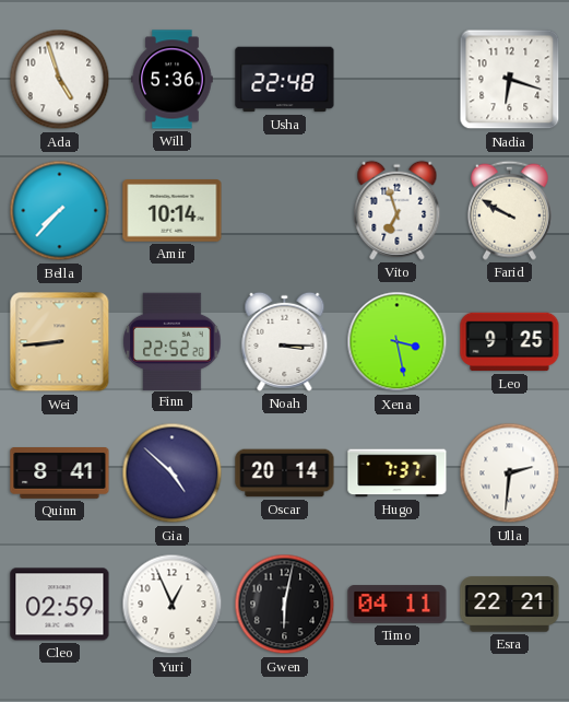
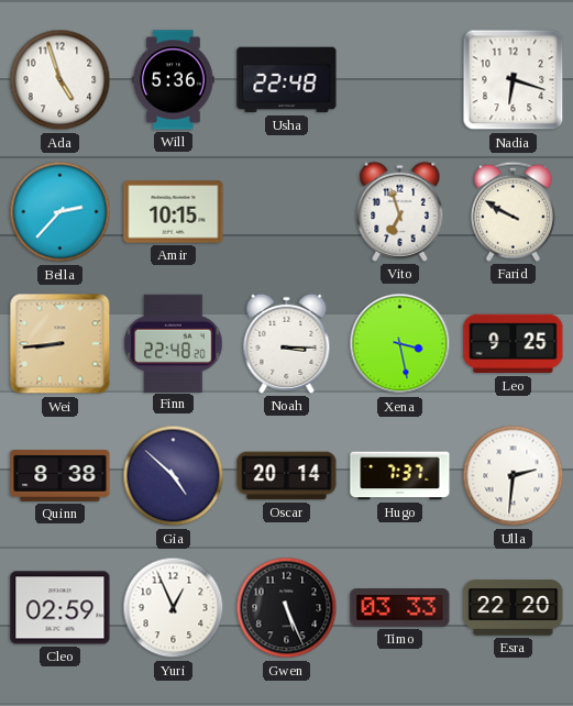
Bella: 7:37 -> 2:37
Amir: 10:14 -> 10:15
Finn: 22:52 -> 22:48
Quinn: 8:41 -> 8:38
Gwen: 6:02 -> 5:26
Timo: 04:11 -> 03:33
Esra: 22:21 -> 22:20
